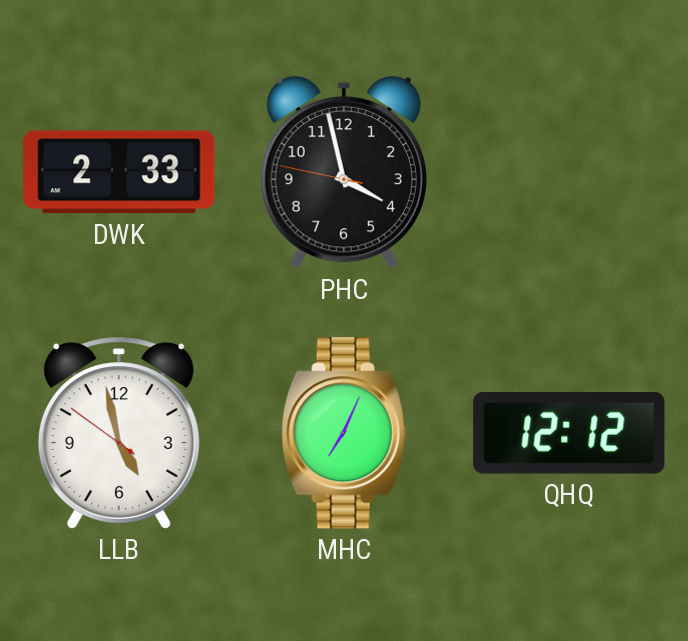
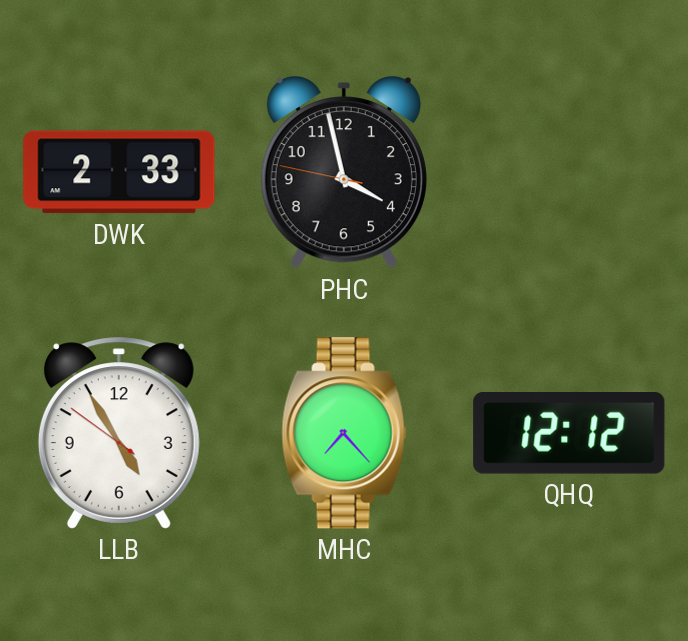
LLB: 4:57 -> 4:54
MHC: 7:04 -> 7:23
